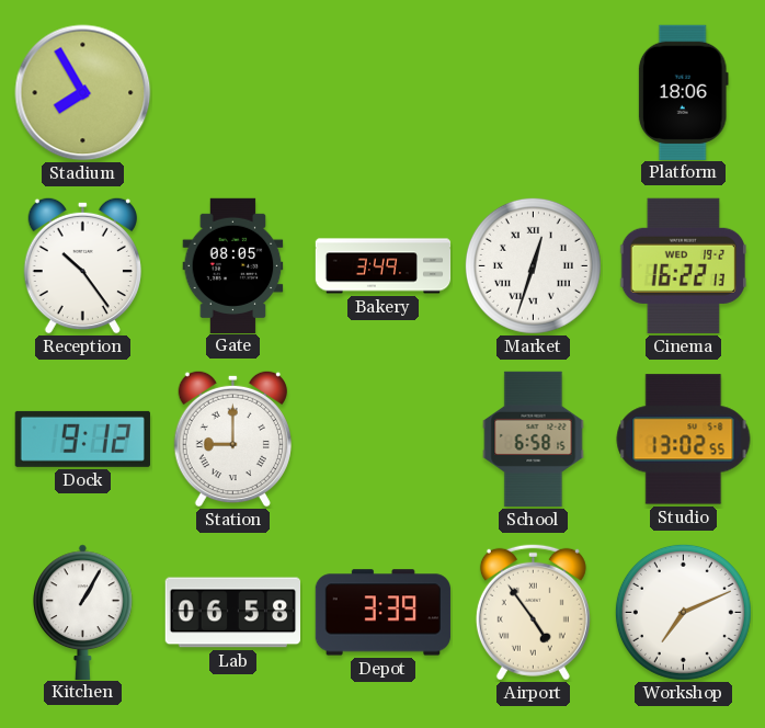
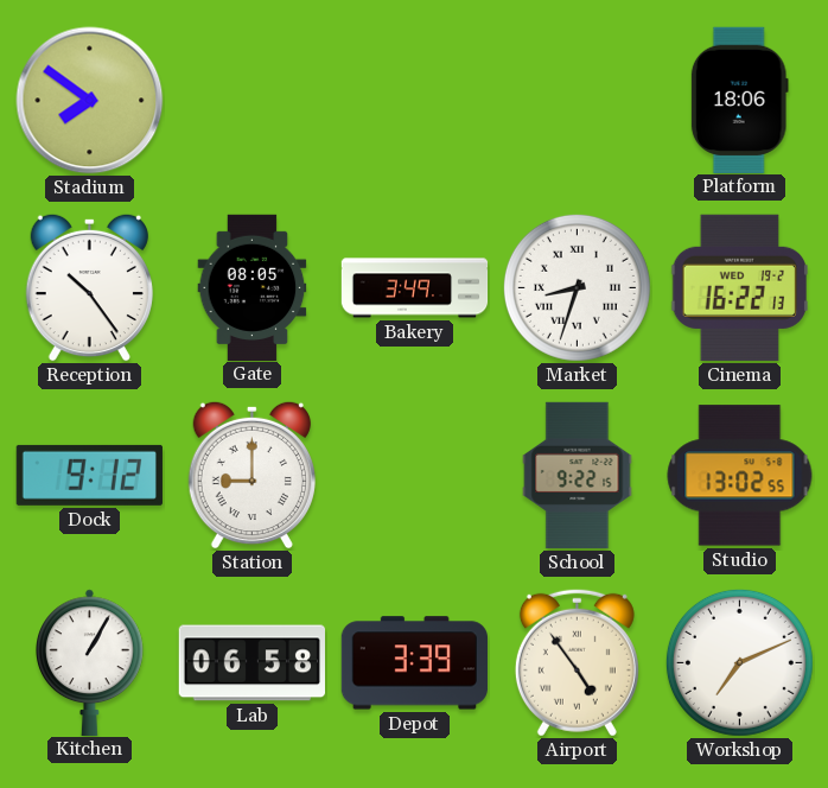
Stadium: 7:55 -> 7:51
Market: 12:33 -> 8:33
School: 6:58 -> 9:22
